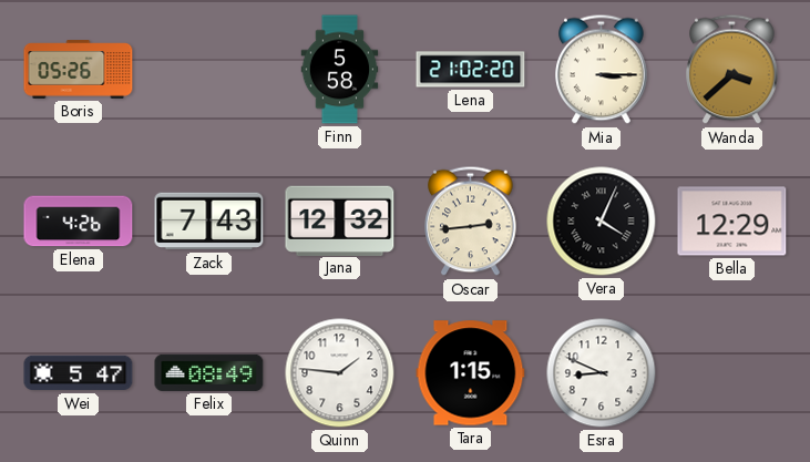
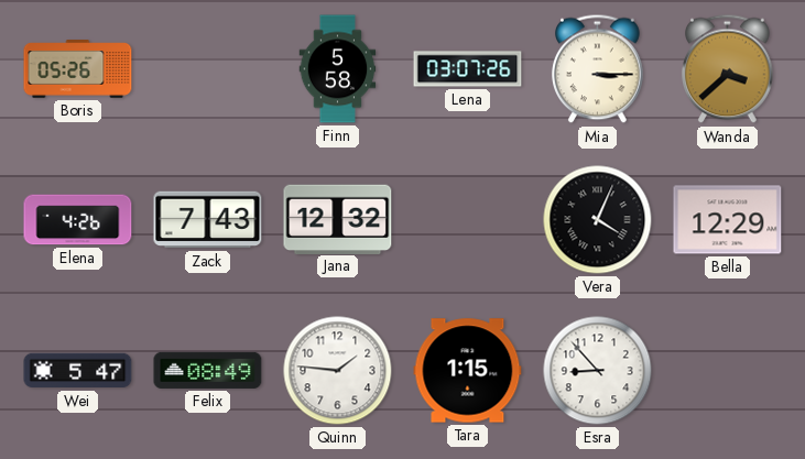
Lena: 21:02 -> 03:07
Oscar: 2:44 -> none
Esra: 8:49 -> 8:53
